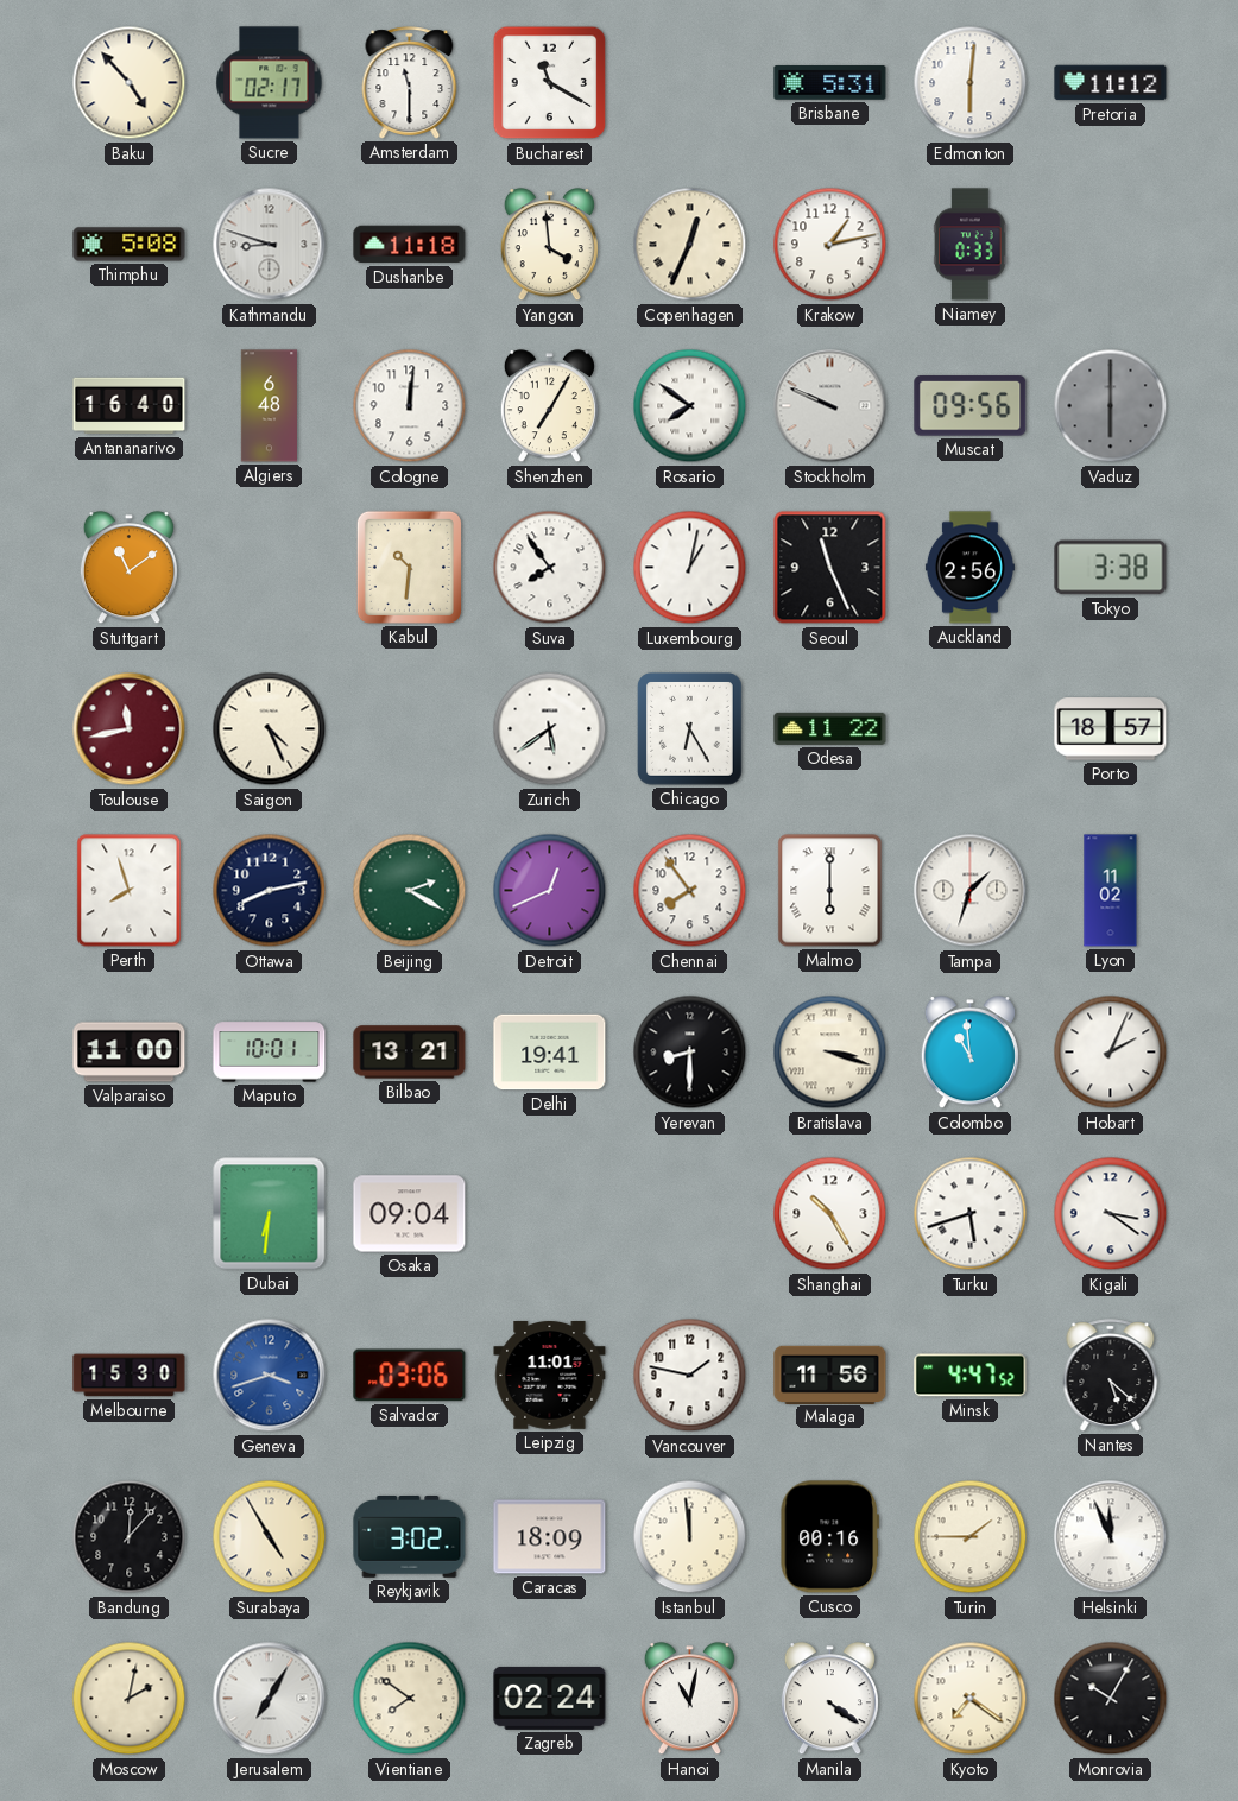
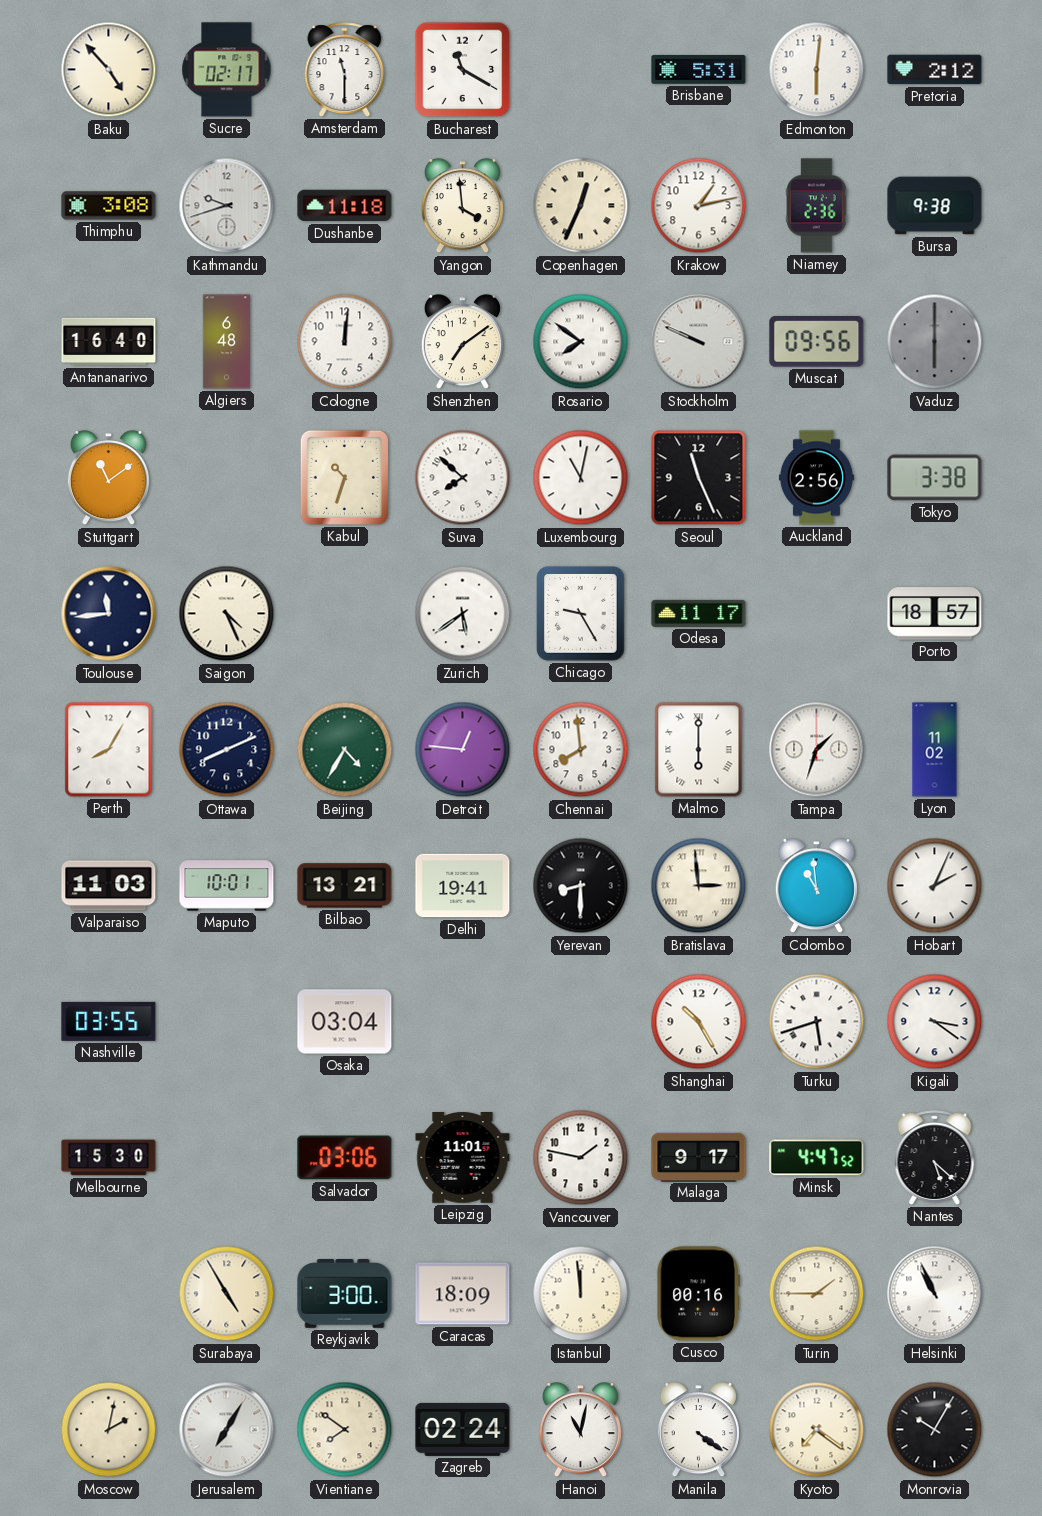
Pretoria: 11:12 -> 2:12
Thimphu: 5:08 -> 3:08
Kathmandu: 8:48 -> 9:42
Niamey: 0:33 -> 2:36
Bursa: none -> 9:38
Shenzhen: 7:05 -> 7:09
Kabul: 10:31 -> 10:33
Suva: 7:54 -> 7:52
Luxembourg: 1:02 -> 11:02
Toulouse: 11:43 -> 11:44
Toulouse dial: burgundy -> navy
Chicago: 6:25 -> 9:25
Odesa: 11:22 -> 11:17
Perth: 7:57 -> 8:05
Ottawa: 8:13 -> 8:11
Beijing: 2:20 -> 4:35
Detroit: 12:41 -> 12:46
Chennai: 7:54 -> 7:59
Valparaiso: 11:00 -> 11:03
Bratislava: 3:18 -> 2:59
Nashville: none -> 03:55
Dubai: 6:31 -> none
Osaka: 09:04 -> 03:04
Geneva: 3:42 -> none
Malaga: 11:56 -> 9:17
Bandung: 12:07 -> none
Reykjavik: 3:02 -> 3:00
Helsinki: 11:56 -> 10:56
